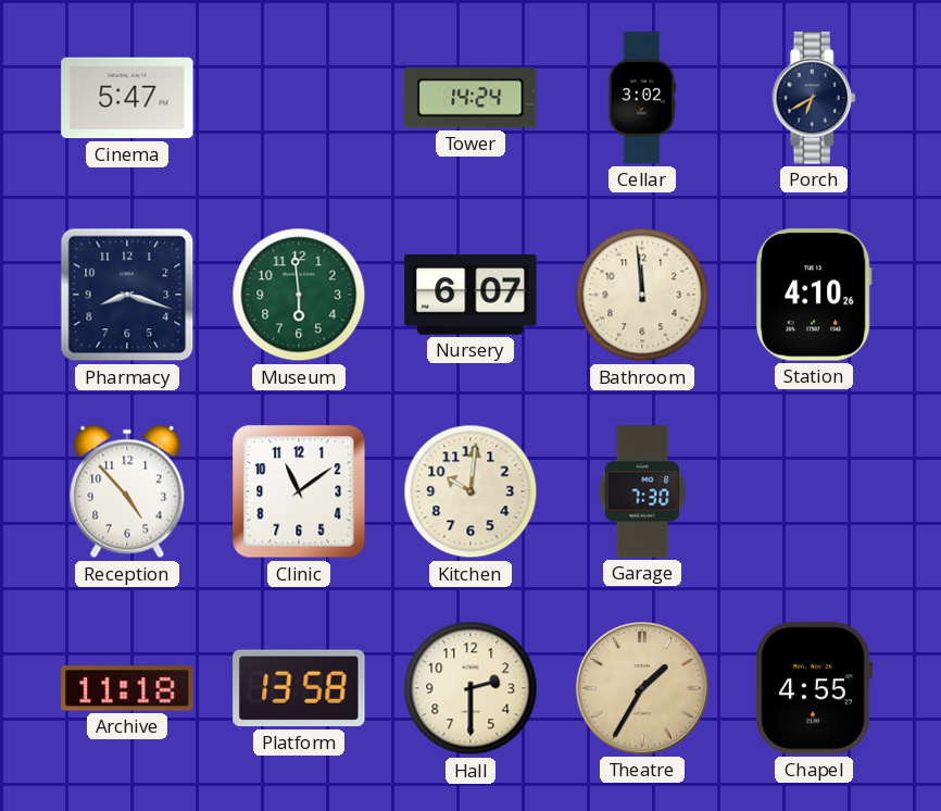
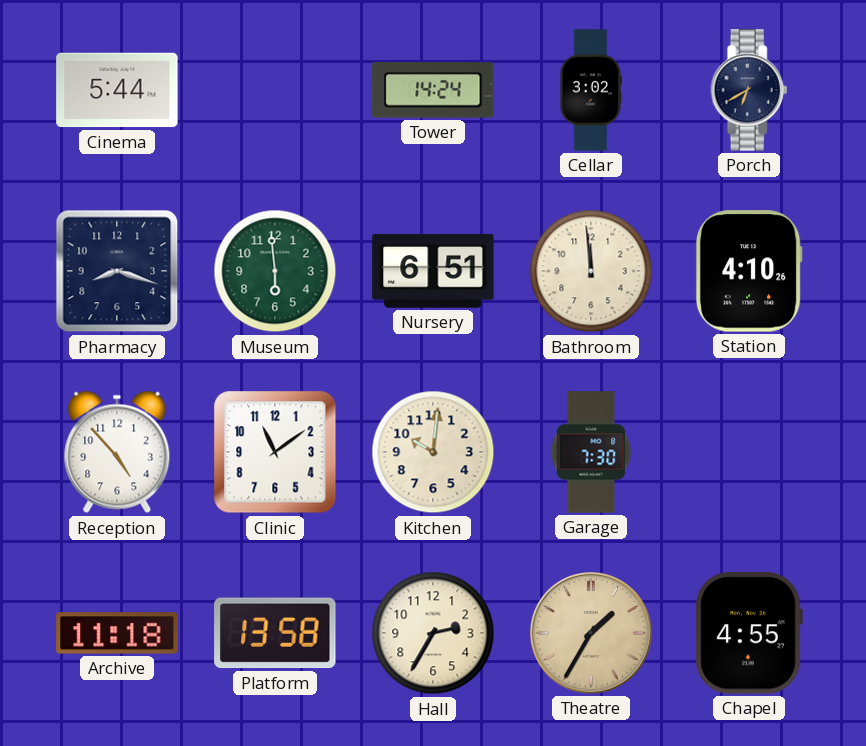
Cinema: 5:47 -> 5:44
Nursery: 6:07 -> 6:51
Hall: 2:30 -> 2:35
